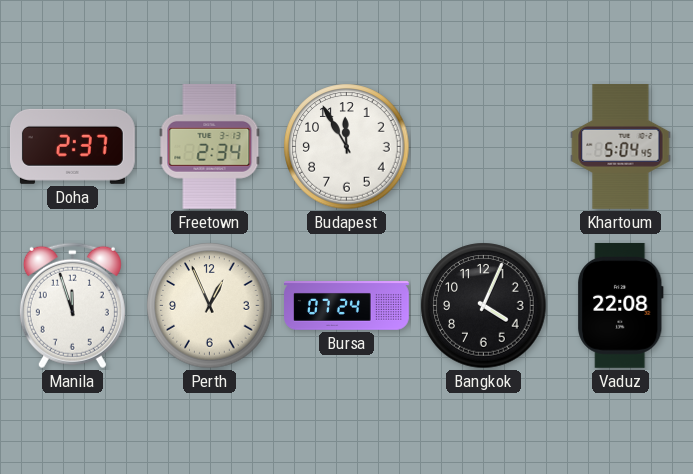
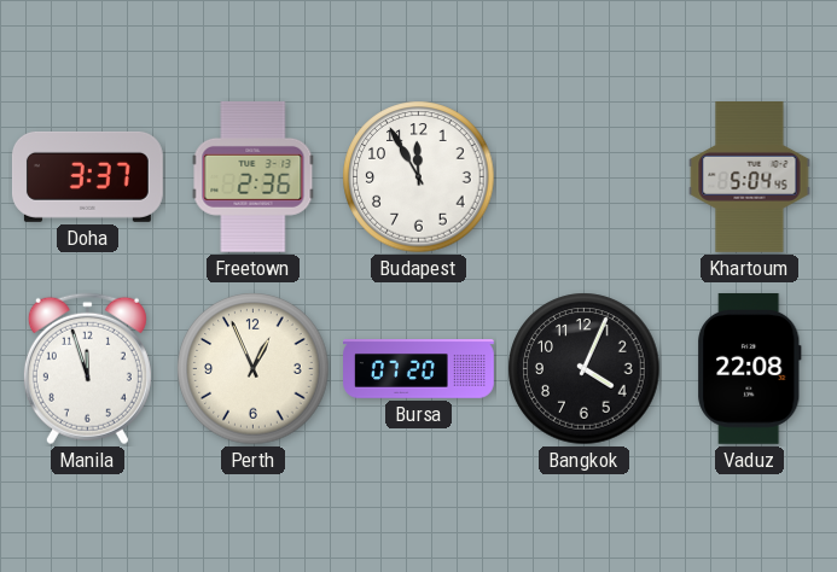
Doha: 2:37 -> 3:37
Freetown: 2:34 -> 2:36
Bursa: 07:24 -> 07:20
